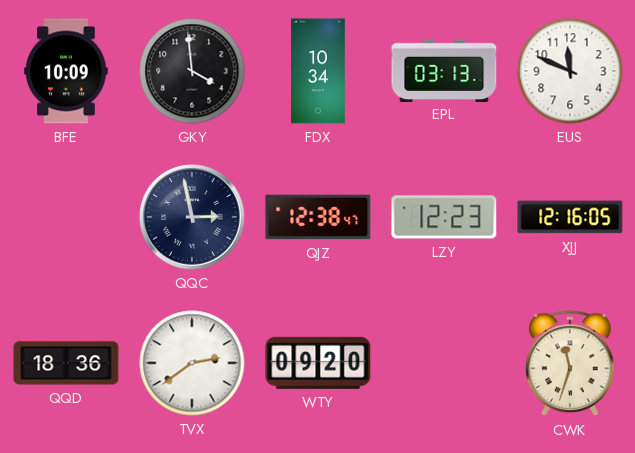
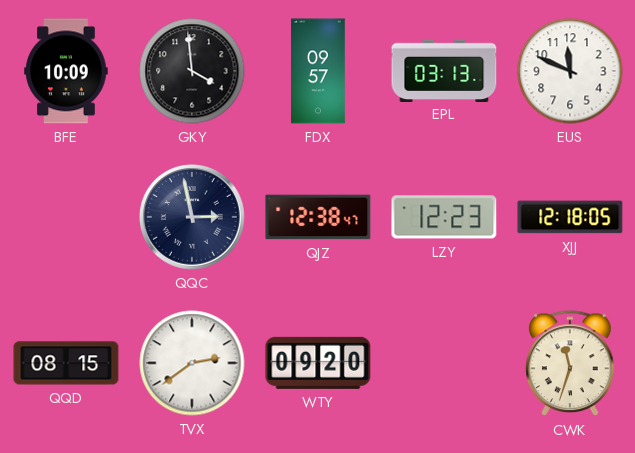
FDX: 10:34 -> 09:57
XJJ: 12:16 -> 12:18
QQD: 18:36 -> 08:15
